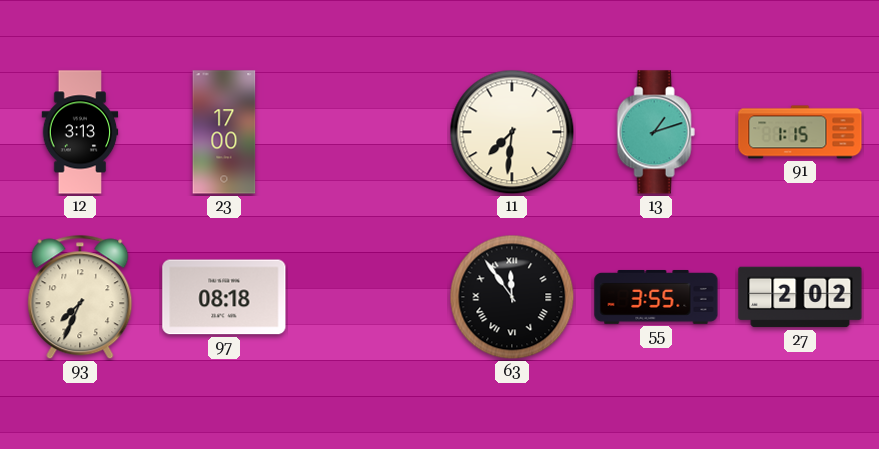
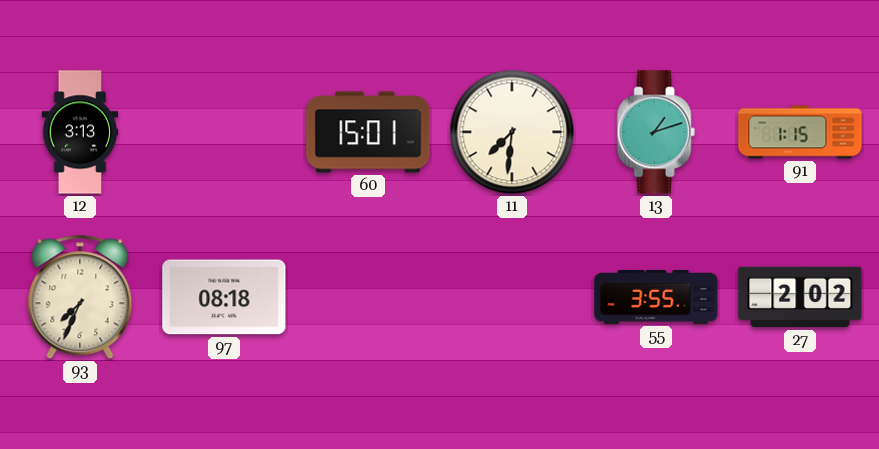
23: 17:00 -> none
60: none -> 15:01
63: 11:54 -> none
